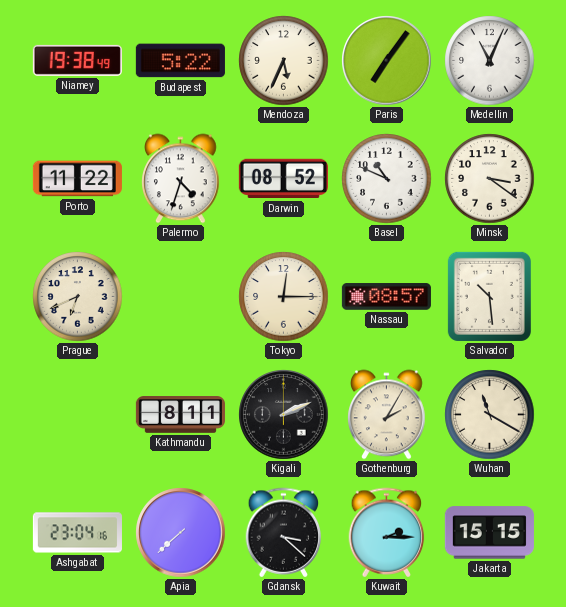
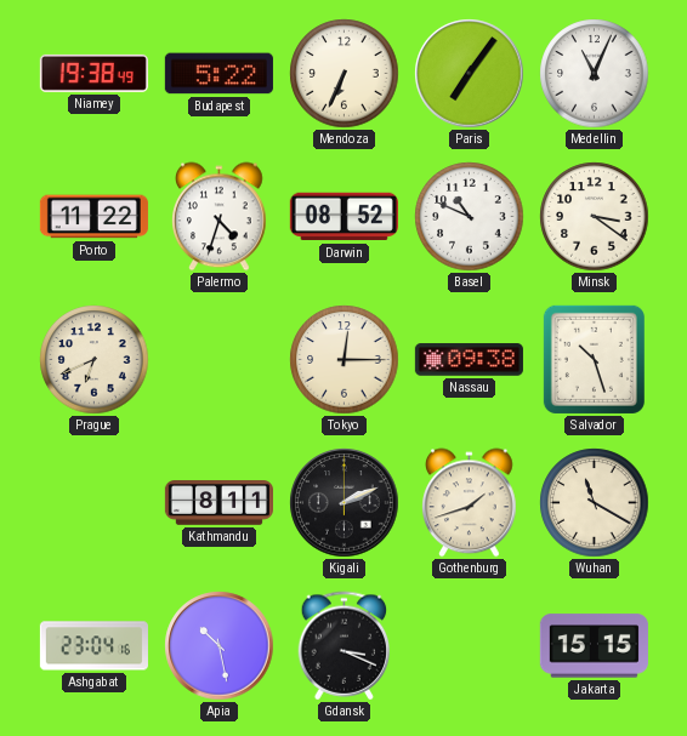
Mendoza: 5:34 -> 6:34
Nassau: 08:57 -> 09:38
Salvador: 10:29 -> 10:27
Gothenburg: 2:05 -> 1:42
Apia: 7:38 -> 10:28
Gdansk: 3:22 -> 3:19
Kuwait: 2:15 -> none
